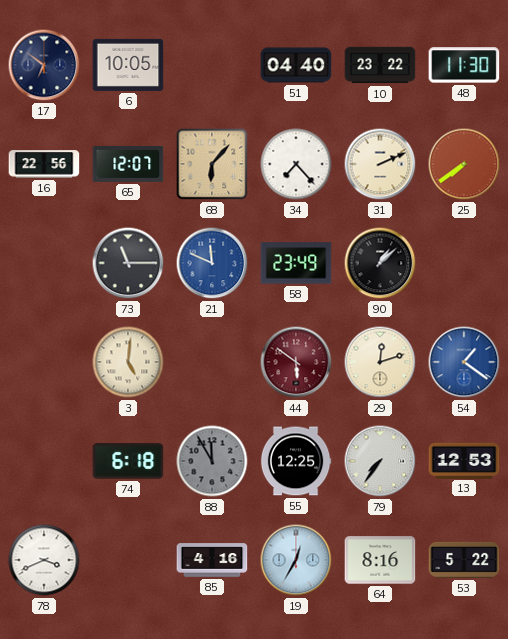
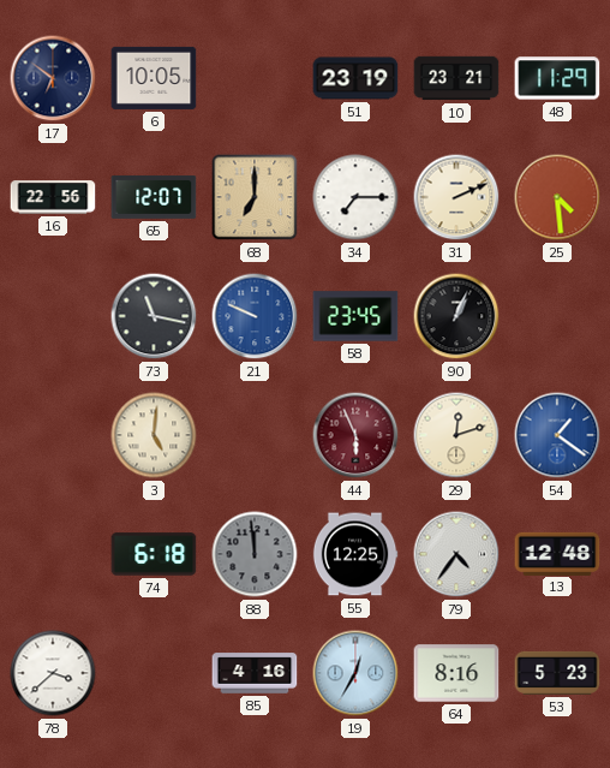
51: 04:40 -> 23:19
10: 23:22 -> 23:21
48: 11:30 -> 11:29
68: 6:07 -> 7:00
34: 7:23 -> 7:15
25: 7:39 -> 4:29
73: 11:15 -> 11:17
21: 11:49 -> 9:49
58: 23:49 -> 23:45
90: 1:08 -> 1:04
44: 5:51 -> 5:56
88: 11:55 -> 11:59
79: 7:36 -> 4:36
13: 12:53 -> 12:48
78: 3:41 -> 3:38
53: 5:22 -> 5:23
